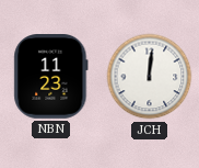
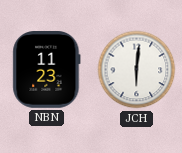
JCH: 12:01 -> 6:01
